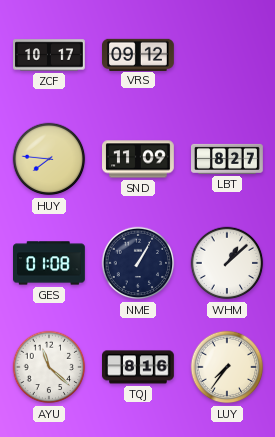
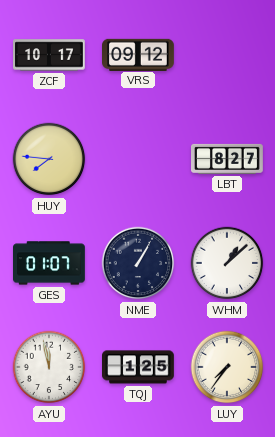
SND: 11:09 -> none
GES: 01:08 -> 01:07
AYU: 11:22 -> 11:58
TQJ: 8:16 -> 1:25
